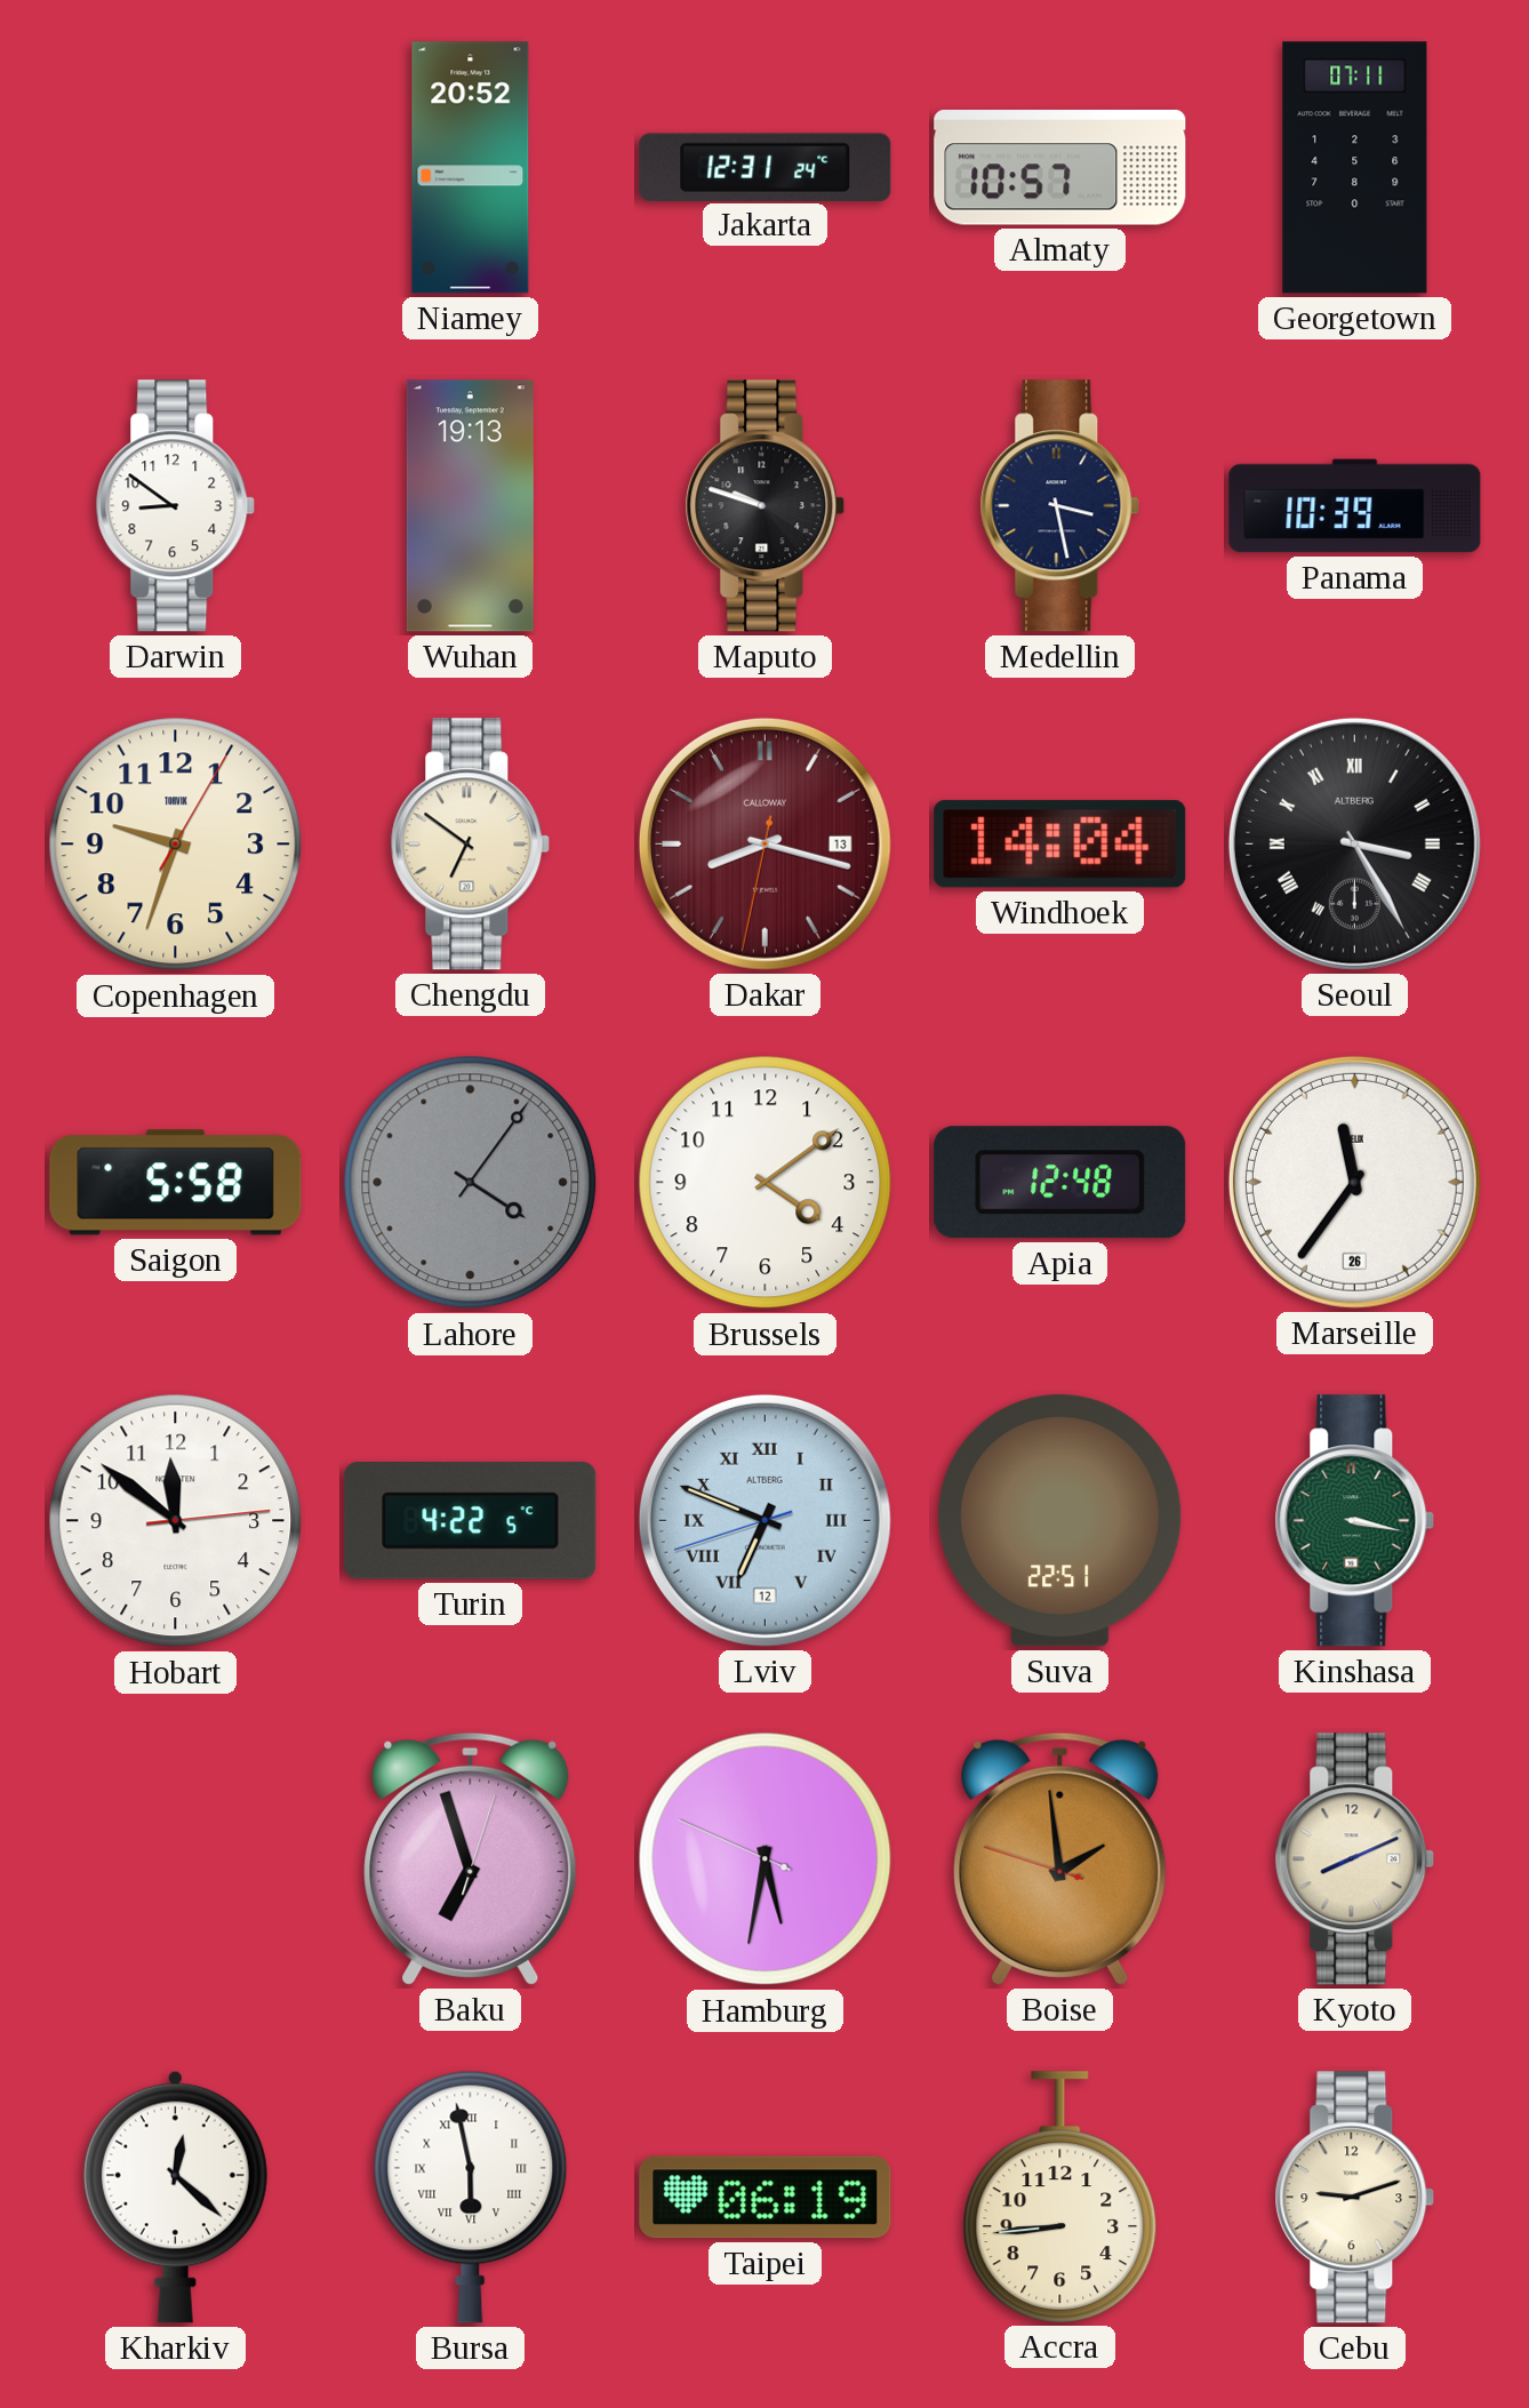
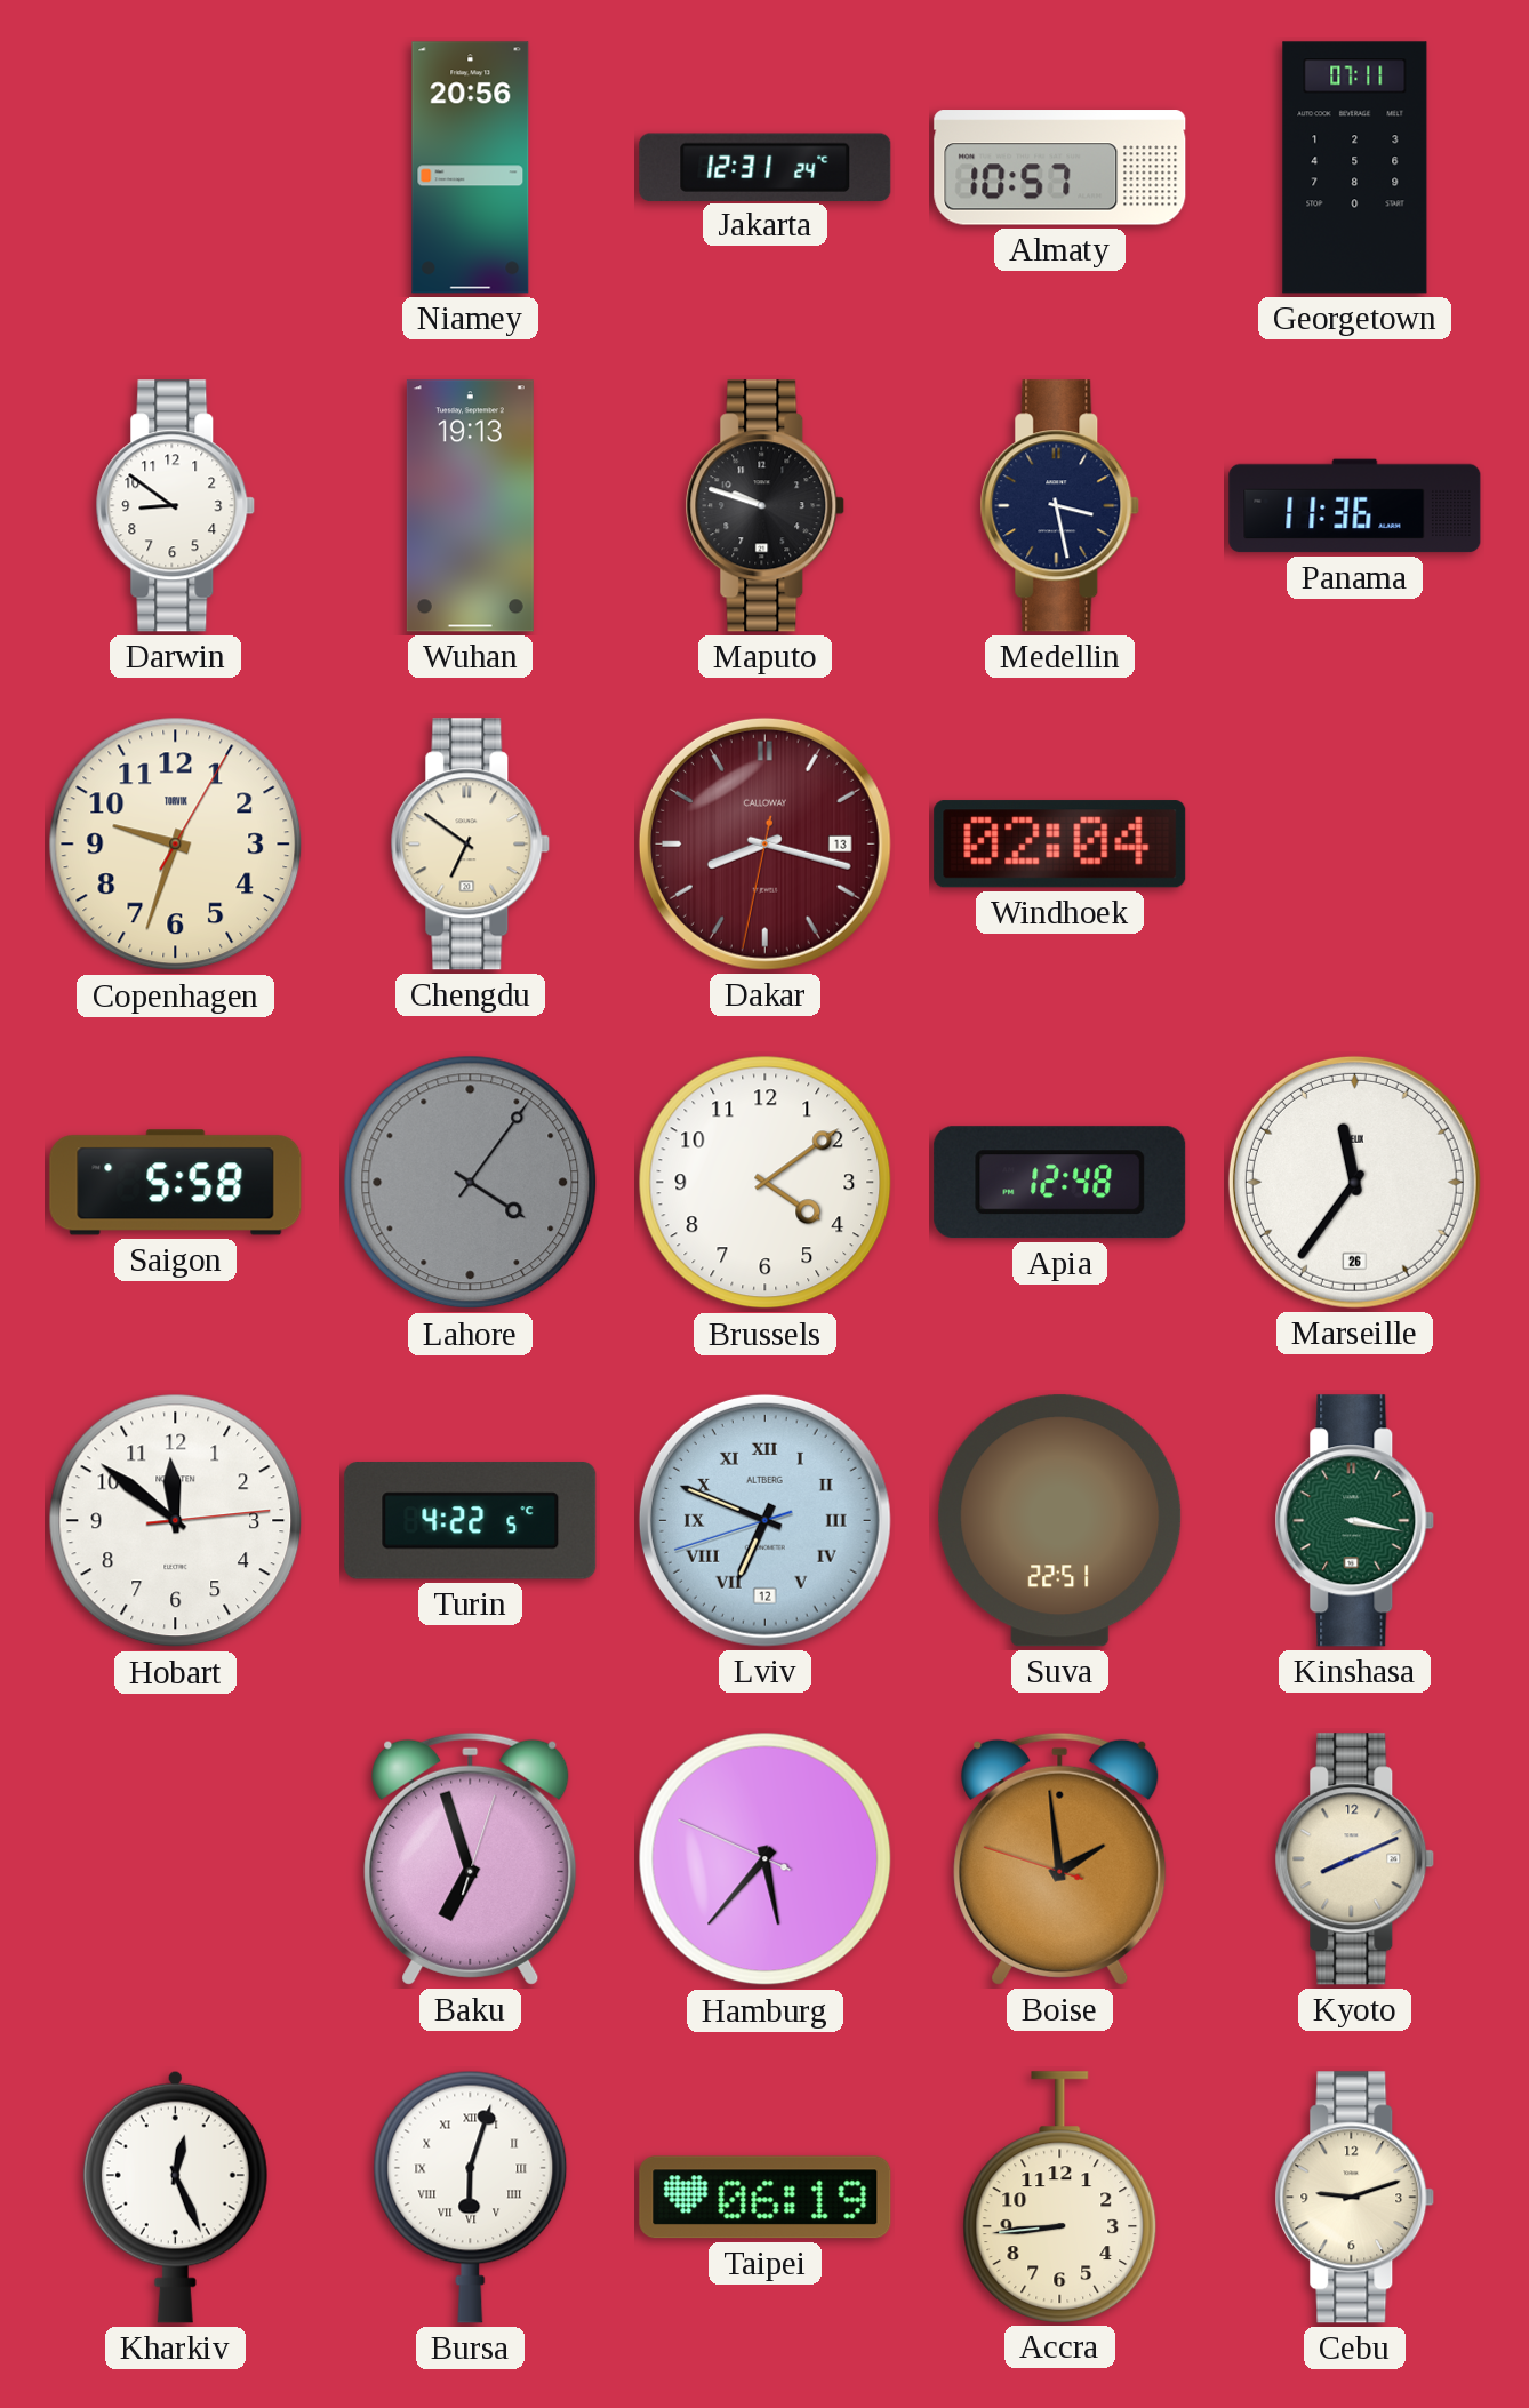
Niamey: 20:52 -> 20:56
Panama: 10:39 -> 11:36
Windhoek: 14:04 -> 02:04
Seoul: 3:25 -> none
Hamburg: 5:31 -> 5:36
Kharkiv: 12:22 -> 12:26
Bursa: 5:58 -> 6:03
